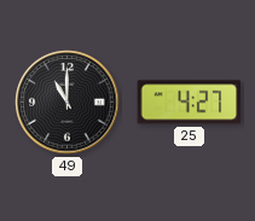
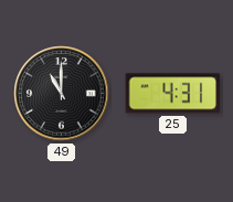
25: 4:27 -> 4:31
